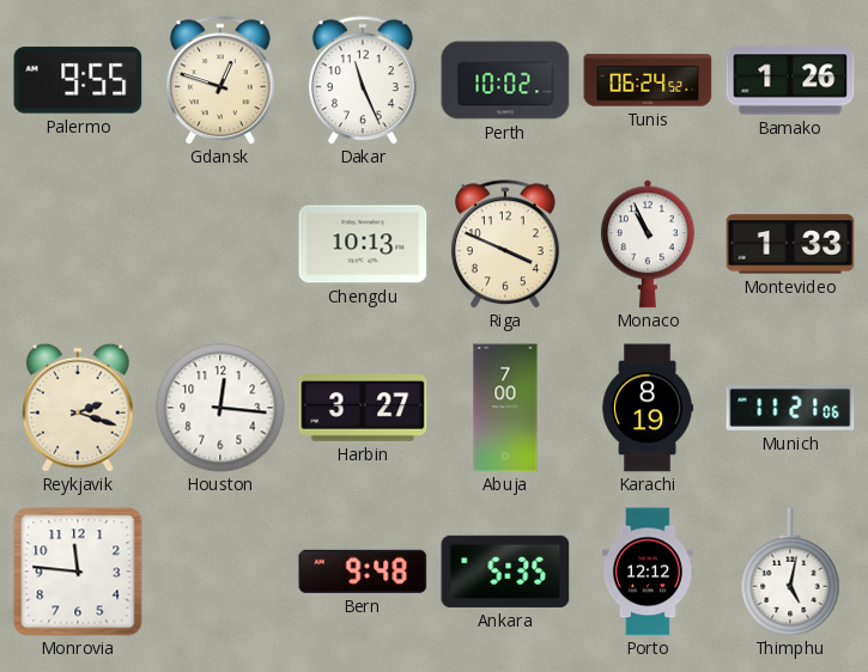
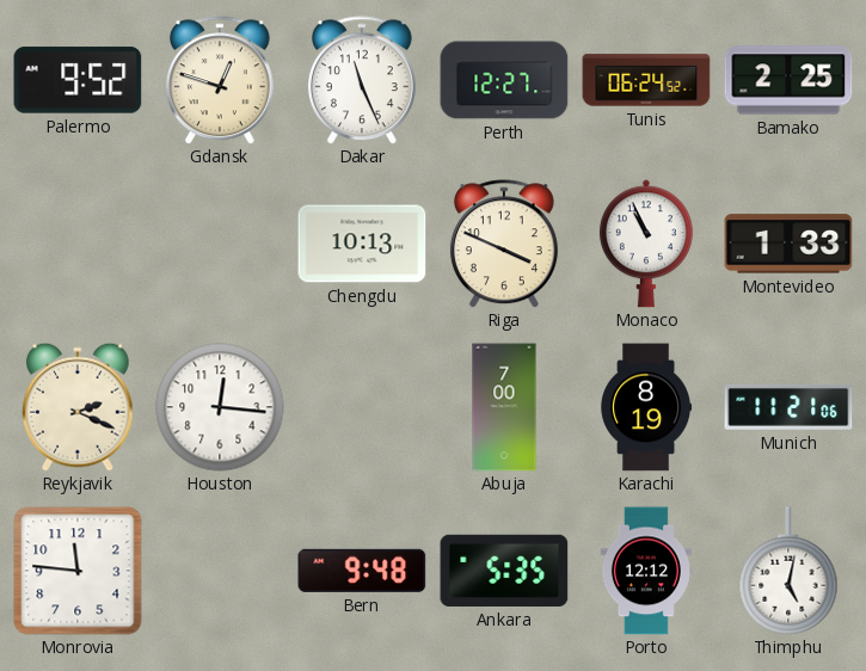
Palermo: 9:55 -> 9:52
Perth: 10:02 -> 12:27
Bamako: 1:26 -> 2:25
Reykjavik: 2:18 -> 2:19
Harbin: 3:27 -> none
